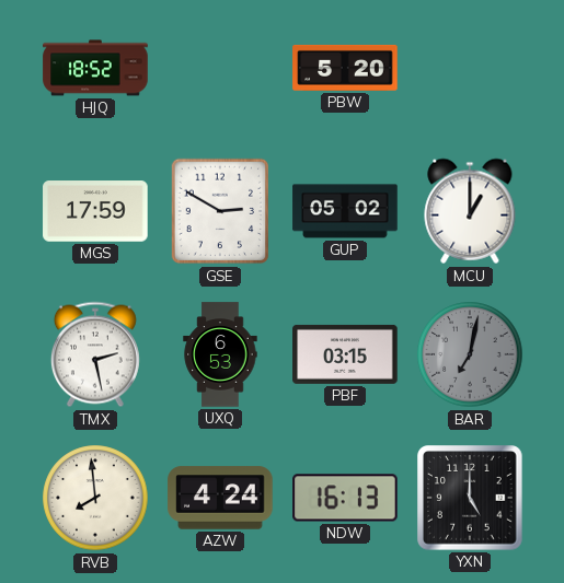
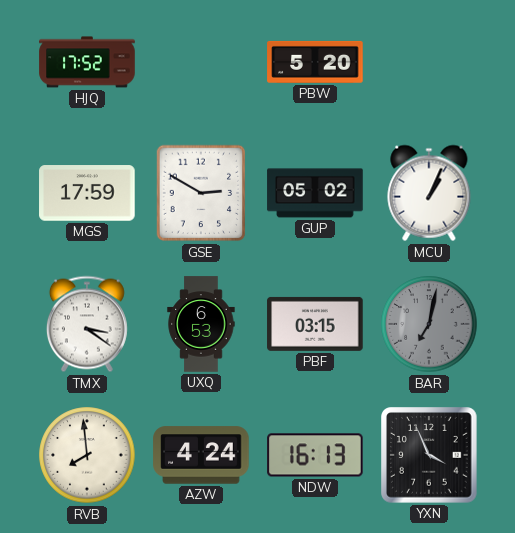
HJQ: 18:52 -> 17:52
MCU: 1:00 -> 1:04
TMX: 2:28 -> 3:21
YXN: 5:00 -> 3:56
